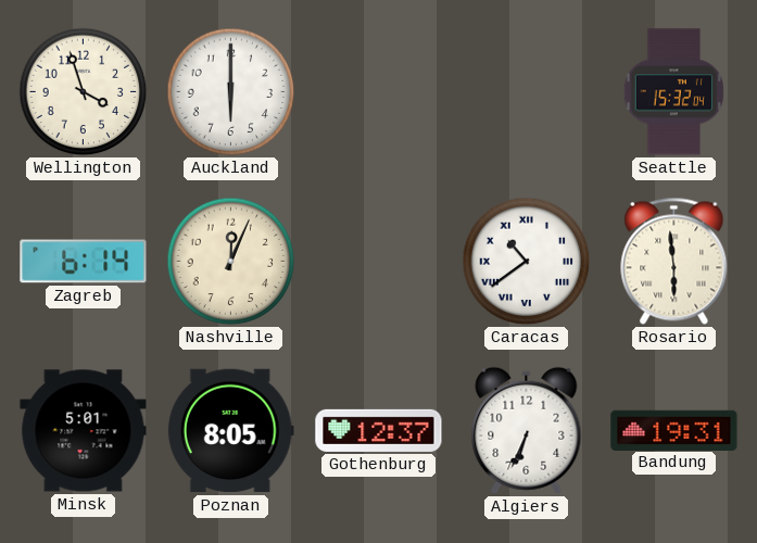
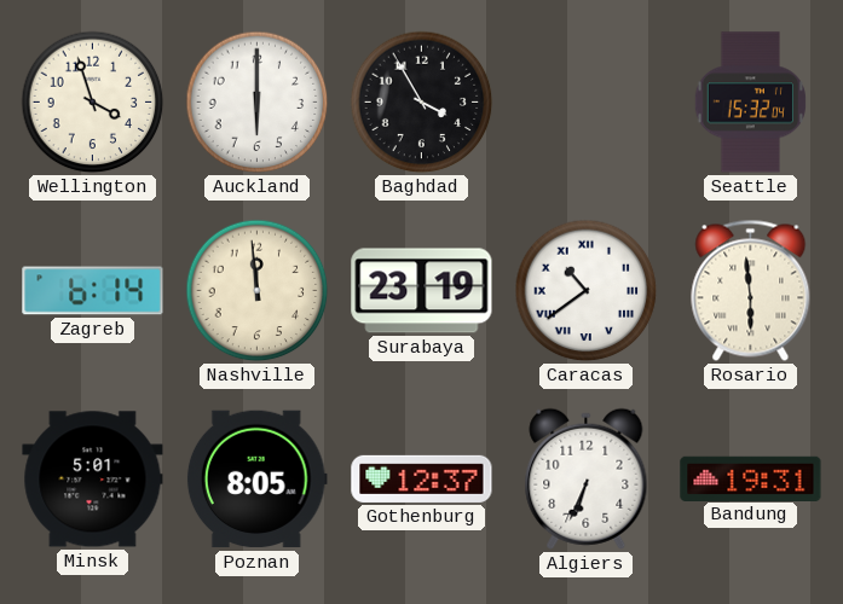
Baghdad: none -> 3:55
Nashville: 12:04 -> 11:59
Surabaya: none -> 23:19
